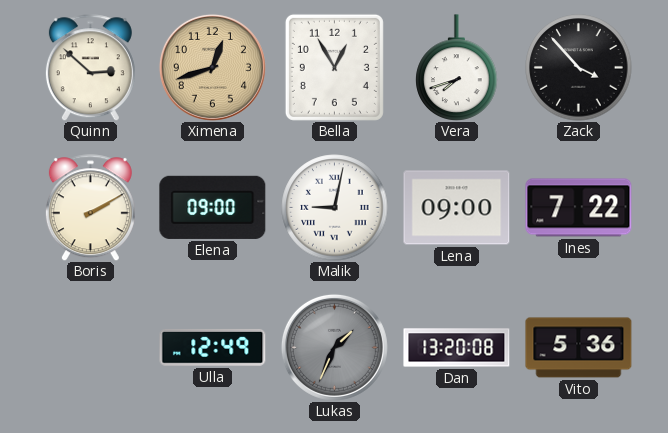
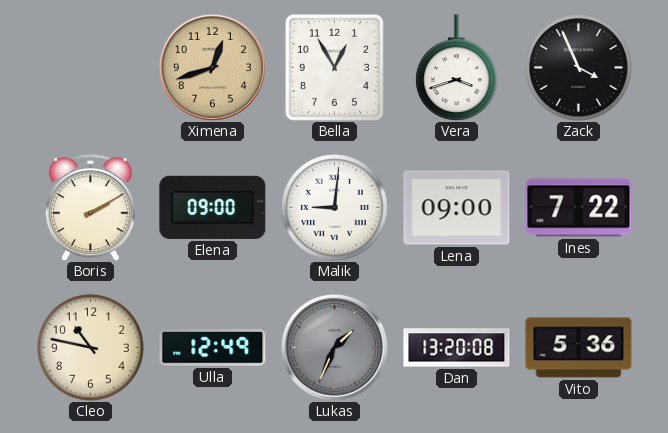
Quinn: 2:52 -> none
Vera: 7:42 -> 3:42
Zack: 3:53 -> 3:56
Malik: 9:02 -> 9:01
Cleo: none -> 10:47
